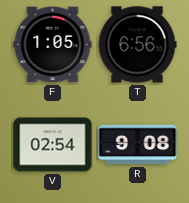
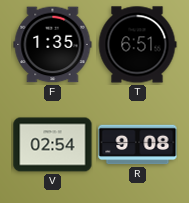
F: 1:05 -> 1:35
T: 6:56 -> 6:51
